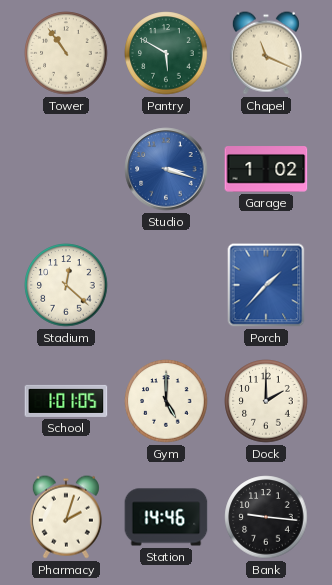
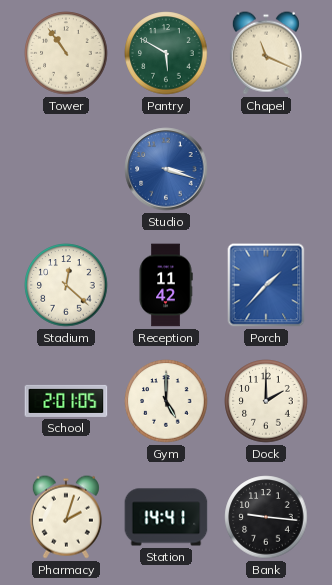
Garage: 1:02 -> none
Reception: none -> 11:42
School: 1:01 -> 2:01
Station: 14:46 -> 14:41
